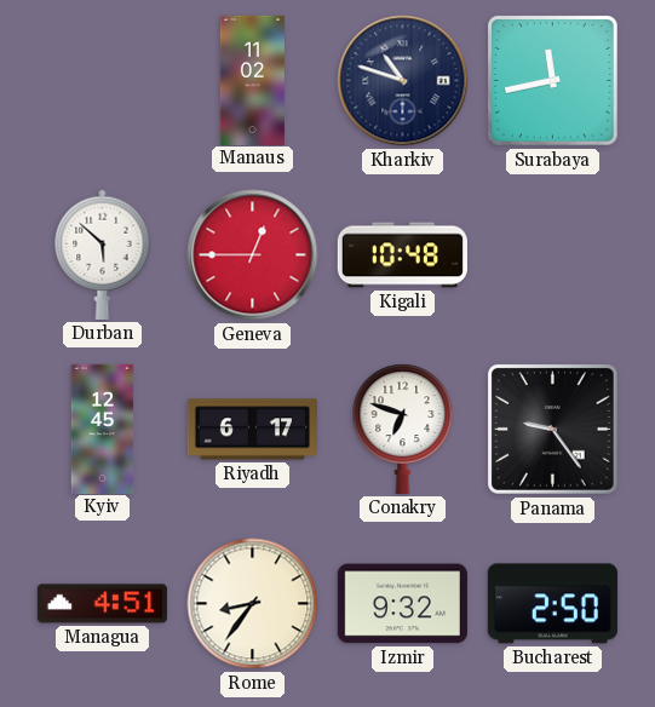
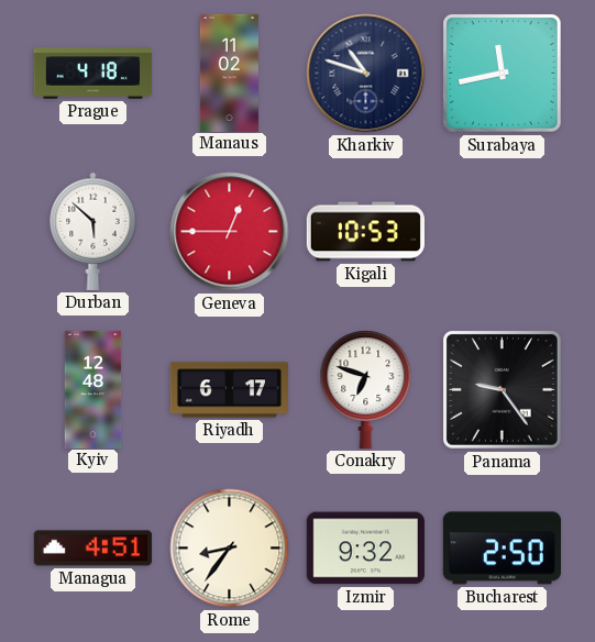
Prague: none -> 4:18
Kigali: 10:48 -> 10:53
Kyiv: 12:45 -> 12:48
